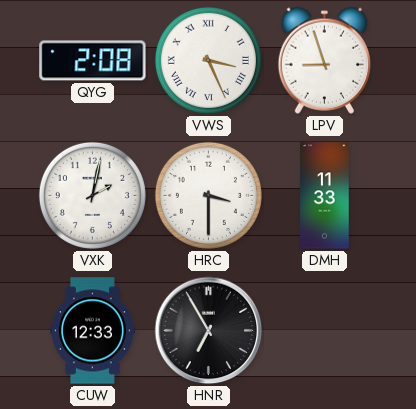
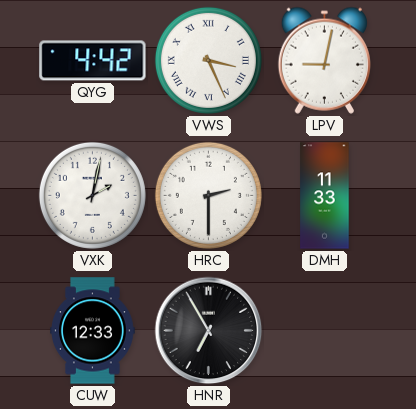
QYG: 2:08 -> 4:42
LPV: 8:57 -> 9:02
HRC: 3:30 -> 2:30
